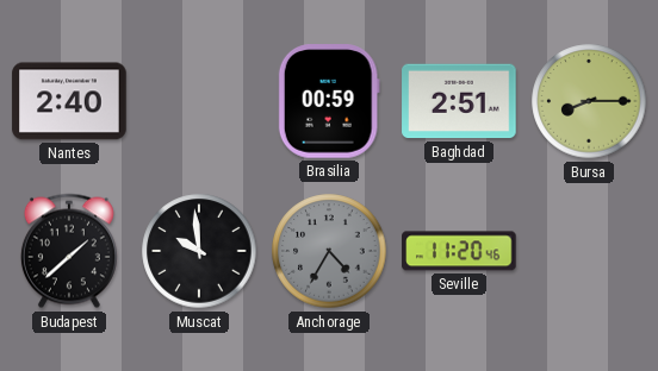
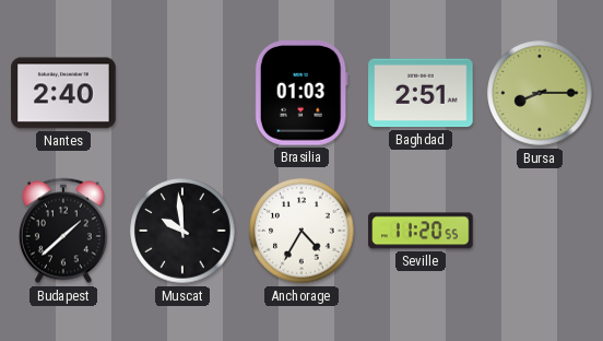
Brasilia: 00:59 -> 01:03
Anchorage dial: grey -> white
Seville: 11:20:46 -> 11:20:55
